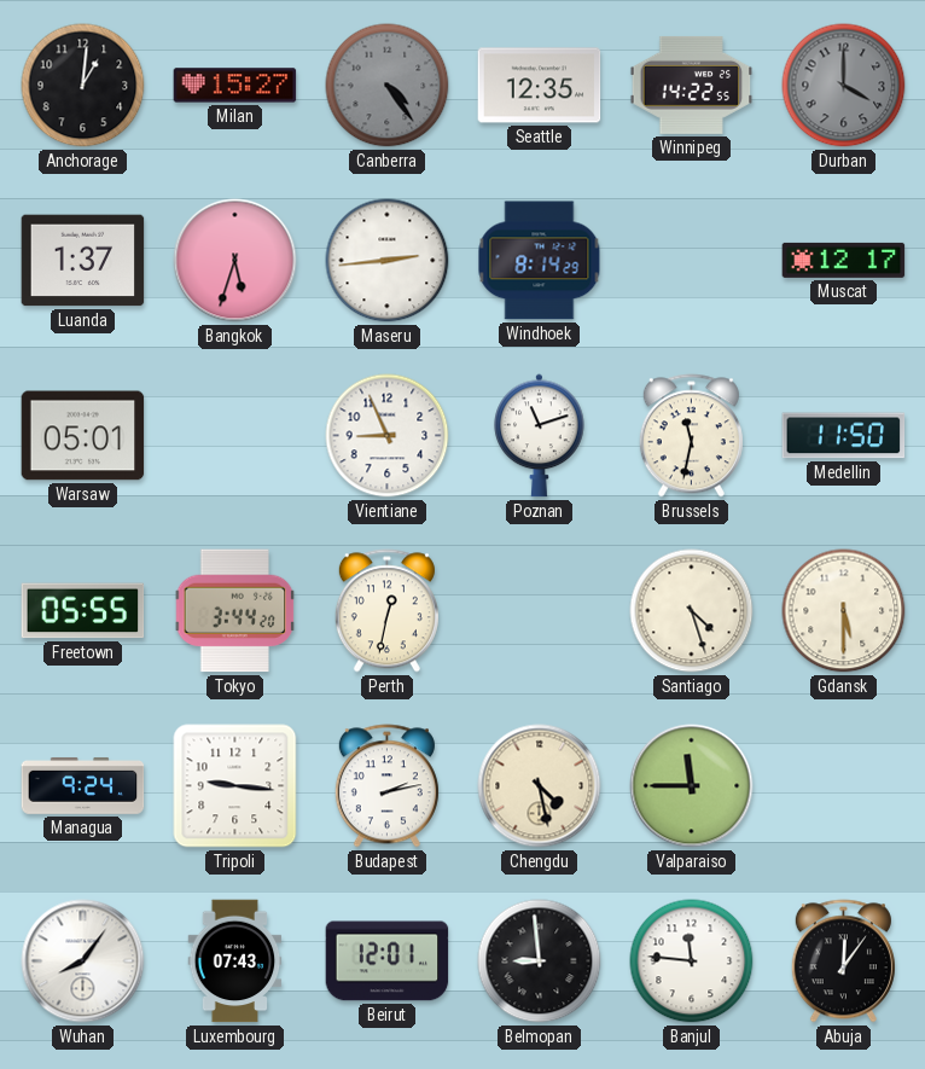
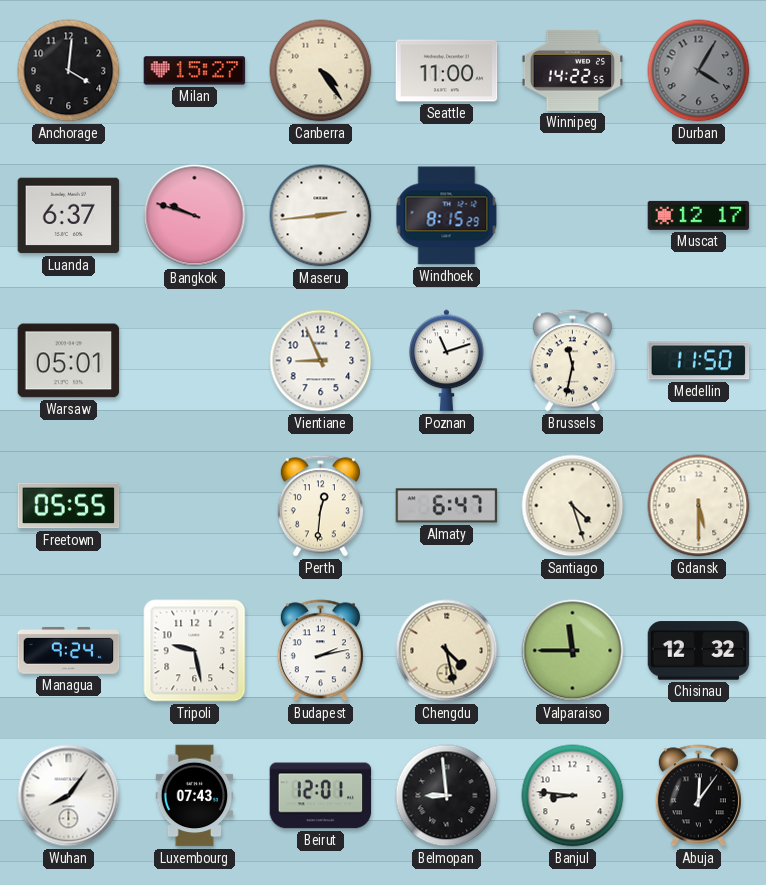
Anchorage: 1:01 -> 4:01
Canberra dial: grey -> cream
Seattle: 12:35 -> 11:00
Durban: 4:00 -> 4:05
Luanda: 1:37 -> 6:37
Bangkok: 5:33 -> 9:48
Windhoek: 8:14 -> 8:15
Tokyo: 3:44 -> none
Perth: 12:32 -> 12:31
Almaty: none -> 6:47
Tripoli: 9:16 -> 9:28
Chisinau: none -> 12:32
Banjul: 11:46 -> 8:46
